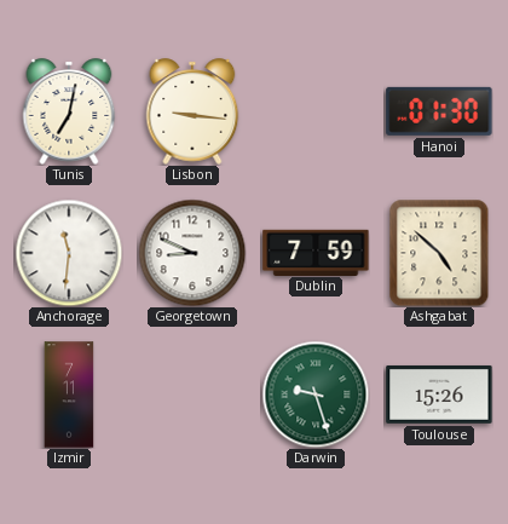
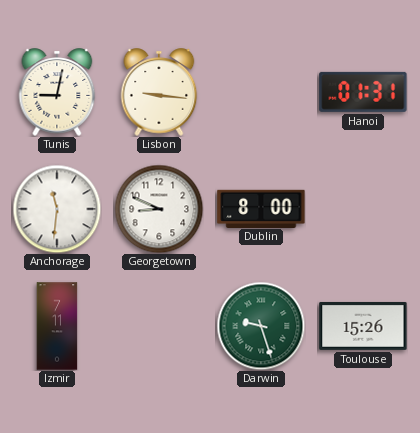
Tunis: 7:02 -> 9:02
Hanoi: 01:30 -> 01:31
Dublin: 7:59 -> 8:00
Ashgabat: 4:52 -> none
